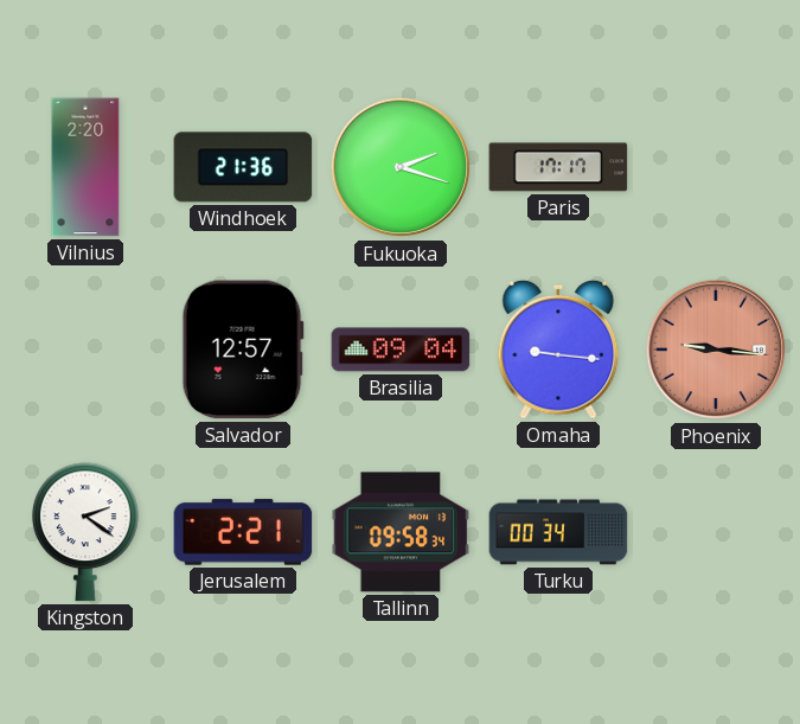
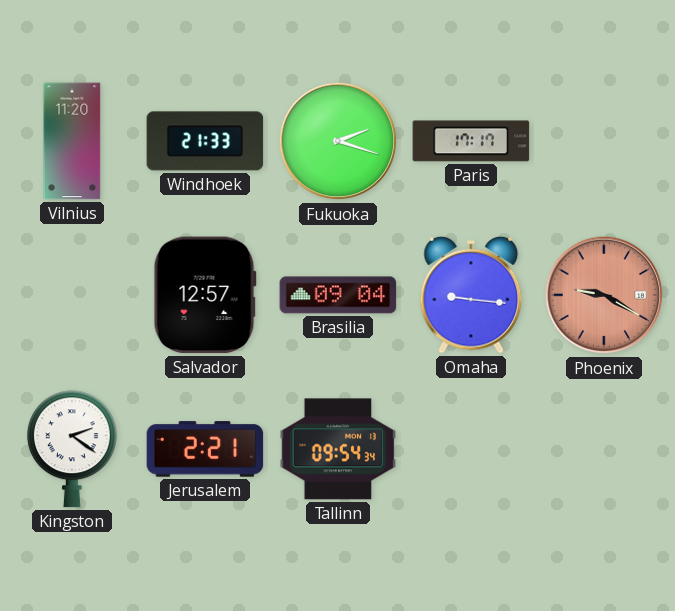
Vilnius: 2:20 -> 11:20
Windhoek: 21:36 -> 21:33
Phoenix: 9:16 -> 9:20
Tallinn: 09:58 -> 09:54
Turku: 00:34 -> none
